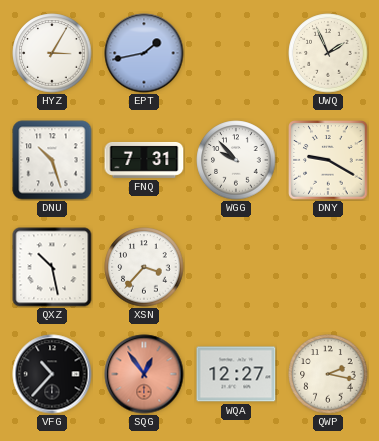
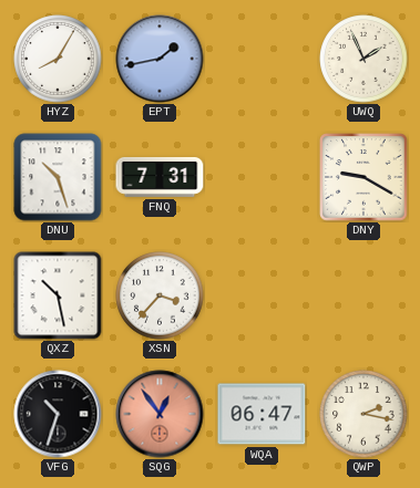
HYZ: 3:05 -> 8:05
WGG: 9:53 -> none
VFG: 10:37 -> 10:33
WQA: 12:27 -> 06:47
